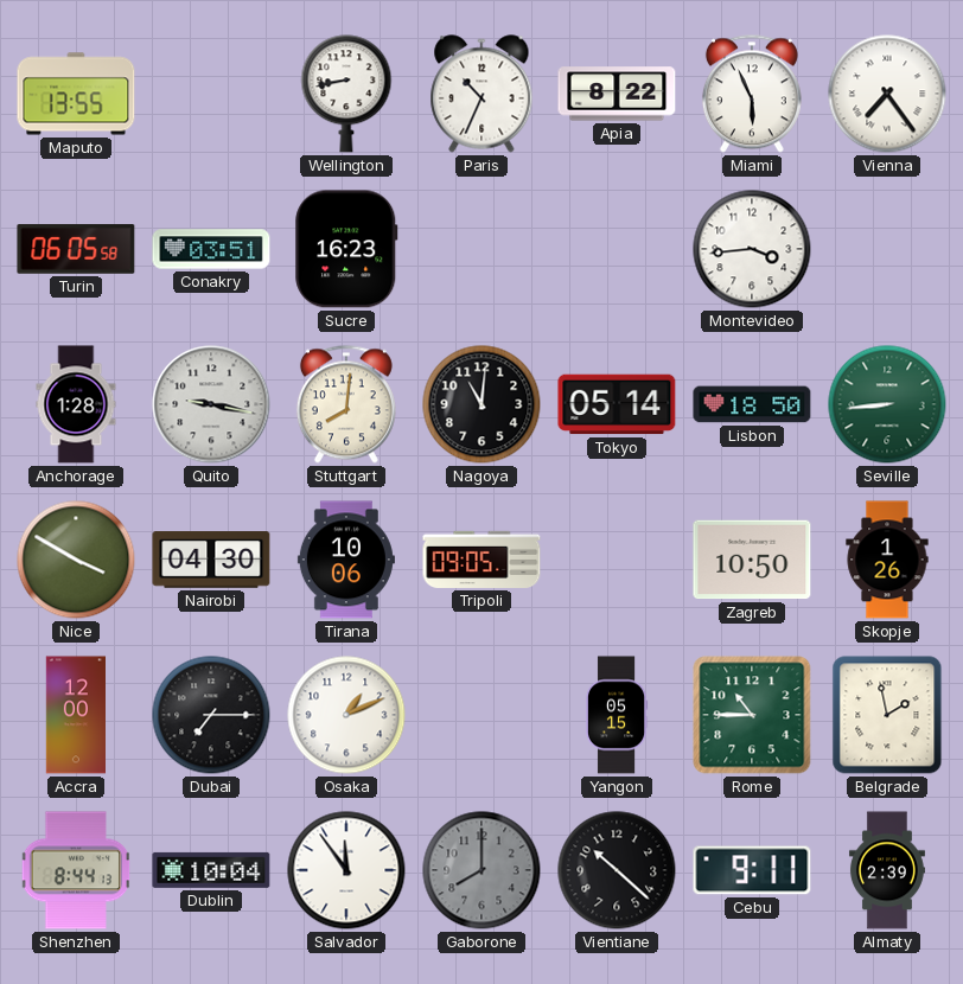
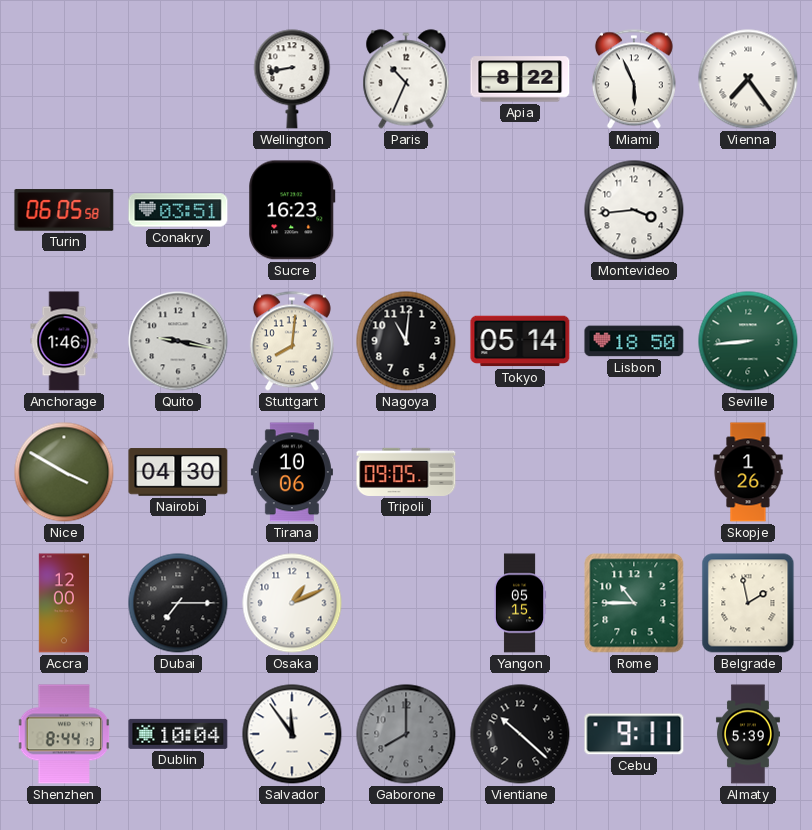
Maputo: 13:55 -> none
Anchorage: 1:28 -> 1:46
Zagreb: 10:50 -> none
Almaty: 2:39 -> 5:39
